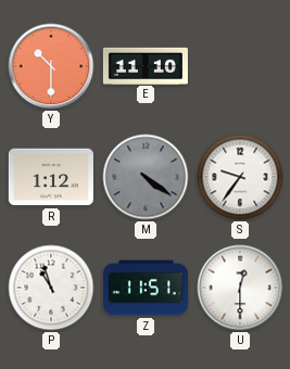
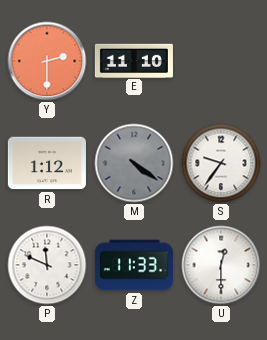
Y: 10:30 -> 2:30
P: 10:57 -> 11:49
Z: 11:51 -> 11:33
